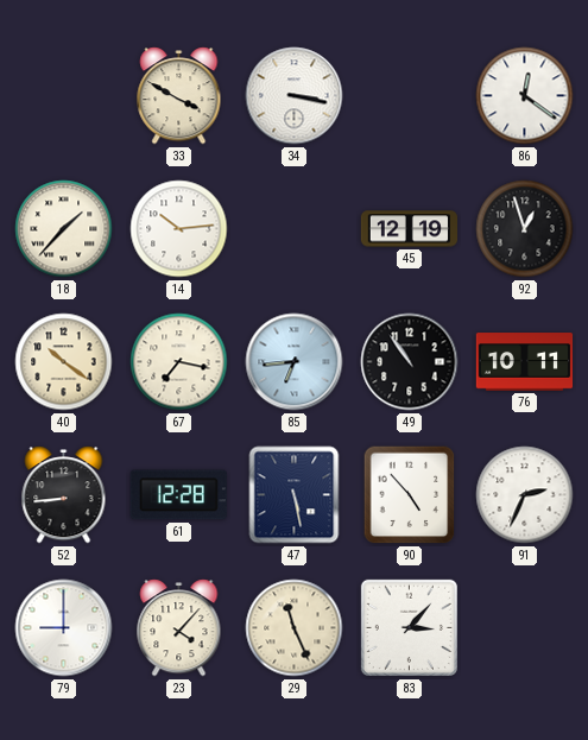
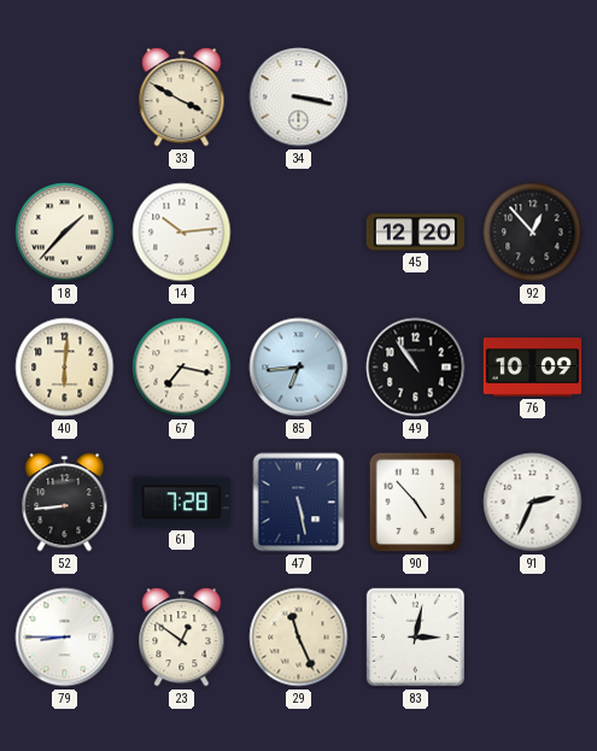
86: 12:21 -> none
45: 12:19 -> 12:20
92: 12:57 -> 12:53
40: 10:21 -> 6:01
76: 10:11 -> 10:09
61: 12:28 -> 7:28
79: 9:00 -> 8:45
23: 4:07 -> 12:51
83: 3:07 -> 3:02
